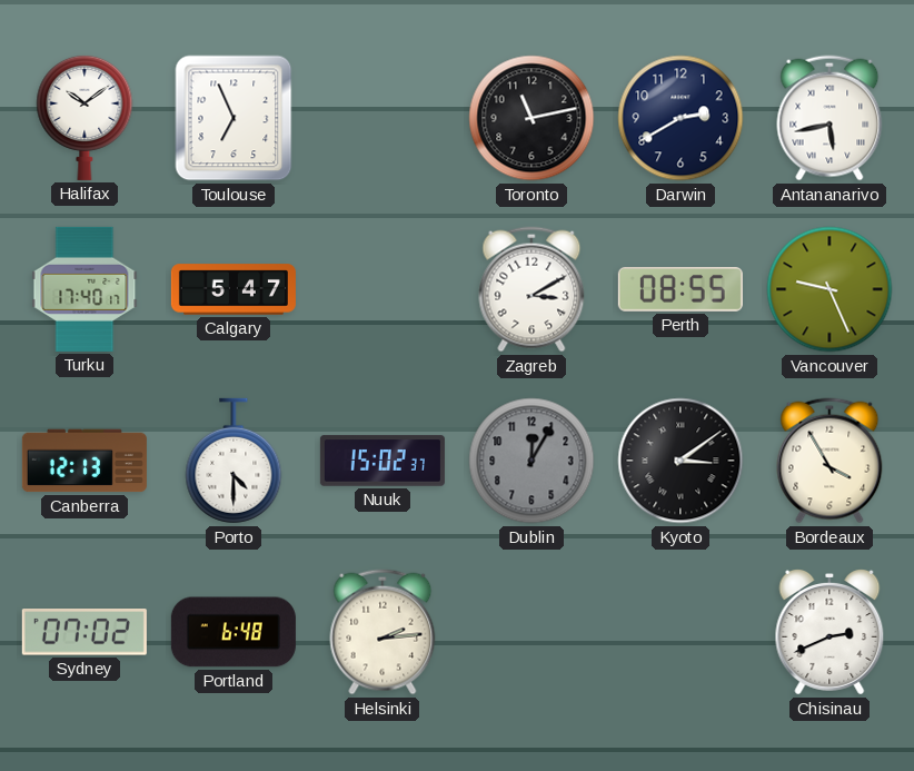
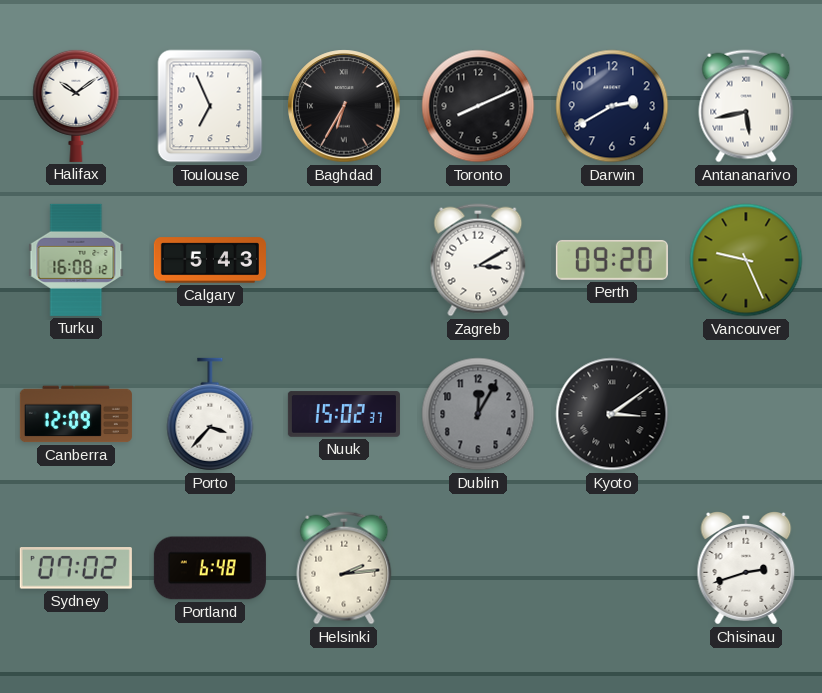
Baghdad: none -> 6:35
Toronto: 11:13 -> 8:11
Turku: 17:40 -> 16:08
Calgary: 5:47 -> 5:43
Perth: 08:55 -> 09:20
Canberra: 12:13 -> 12:09
Porto: 4:30 -> 3:37
Bordeaux: 3:55 -> none
Chisinau: 2:41 -> 2:42
